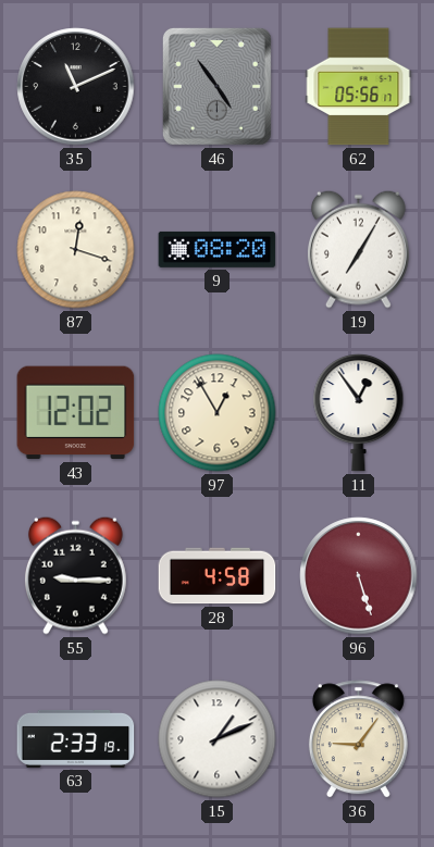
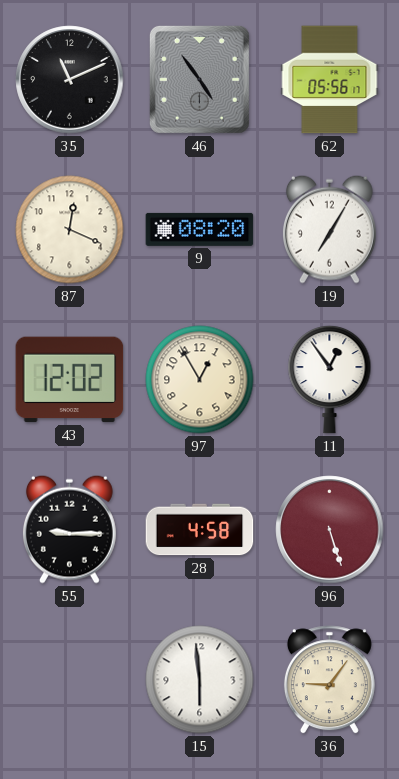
87: 12:18 -> 12:19
63: 2:33 -> none
15: 1:11 -> 5:59
